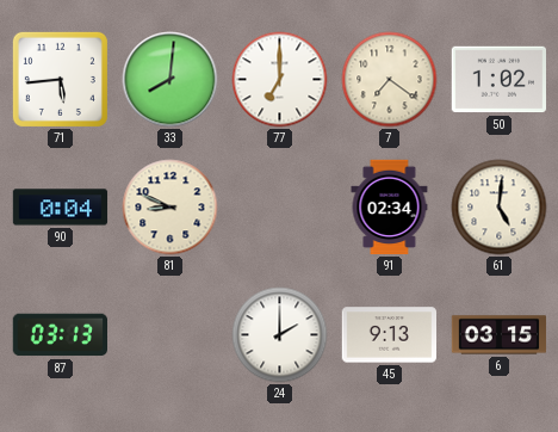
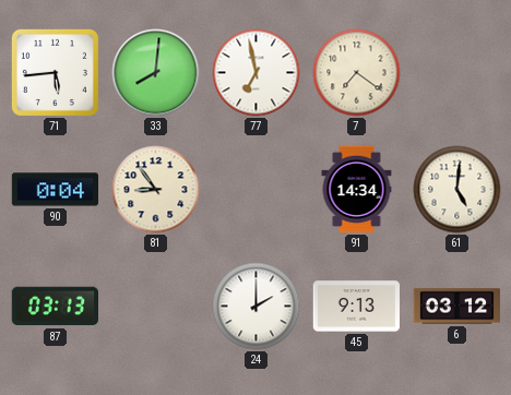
77: 7:00 -> 6:58
50: 1:02 -> none
81: 8:49 -> 8:54
91: 02:34 -> 14:34
6: 03:15 -> 03:12
